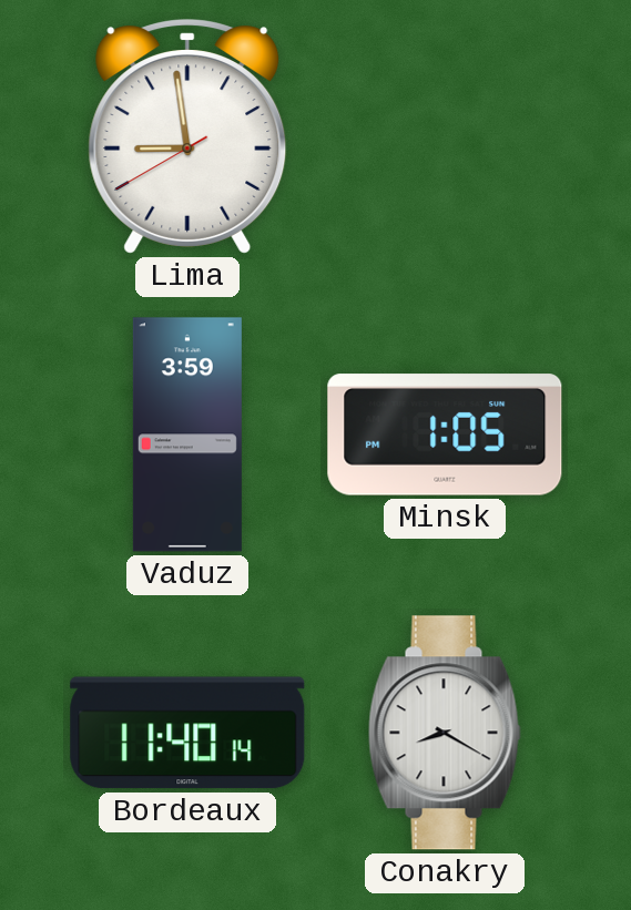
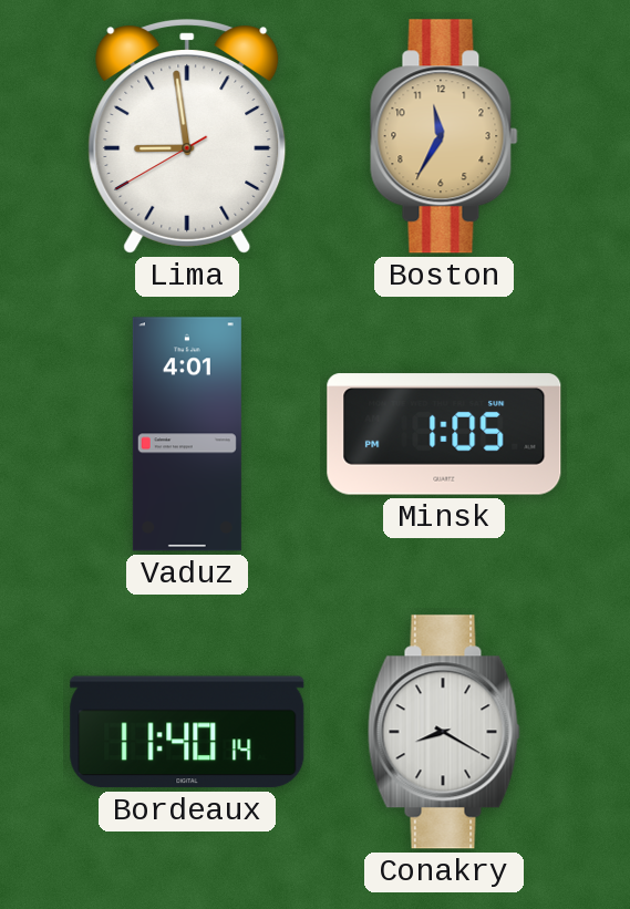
Boston: none -> 11:35
Vaduz: 3:59 -> 4:01
